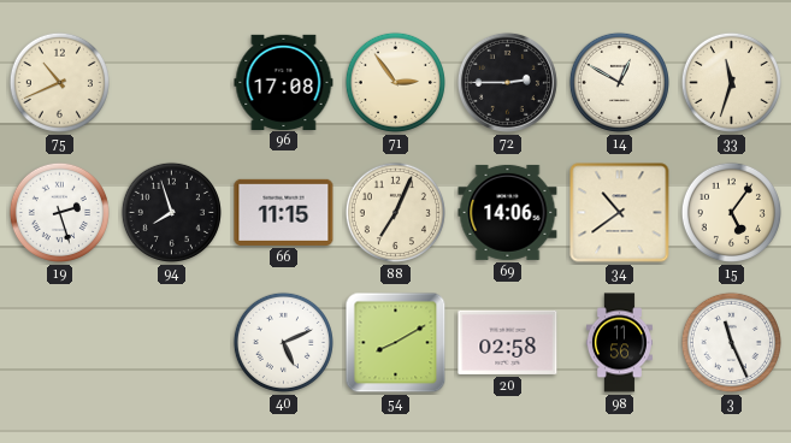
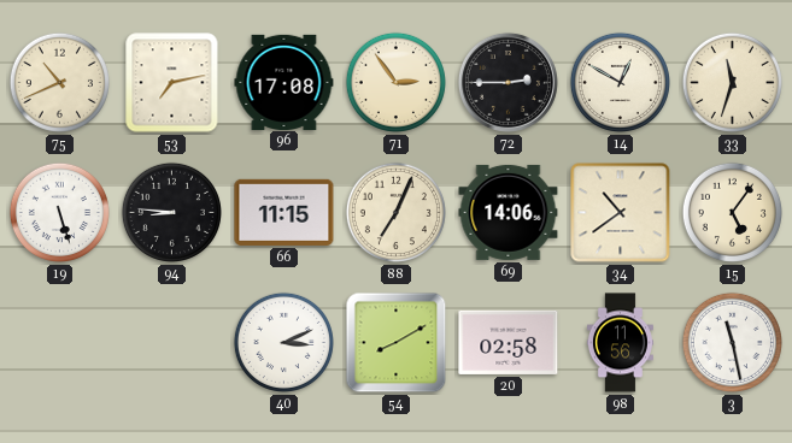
53: none -> 7:13
19: 2:27 -> 5:27
94: 7:57 -> 8:46
40: 5:11 -> 3:11
3: 11:26 -> 11:28
